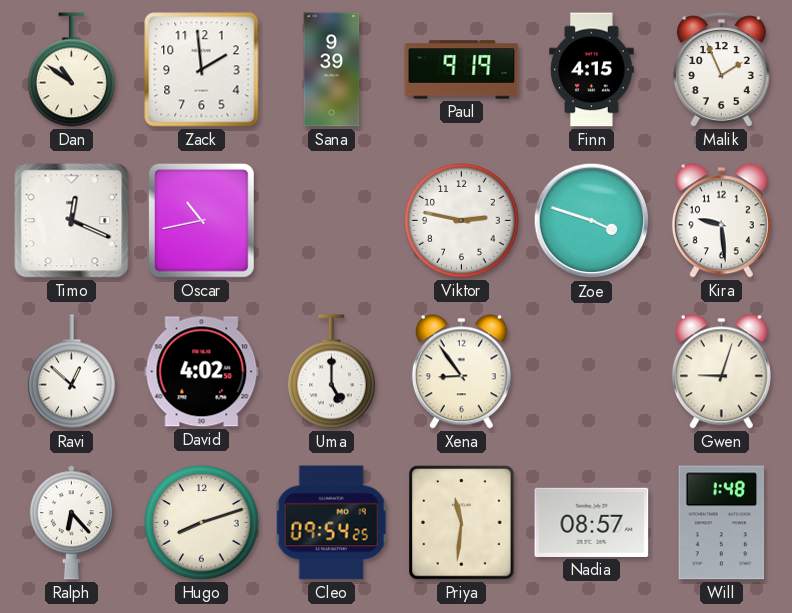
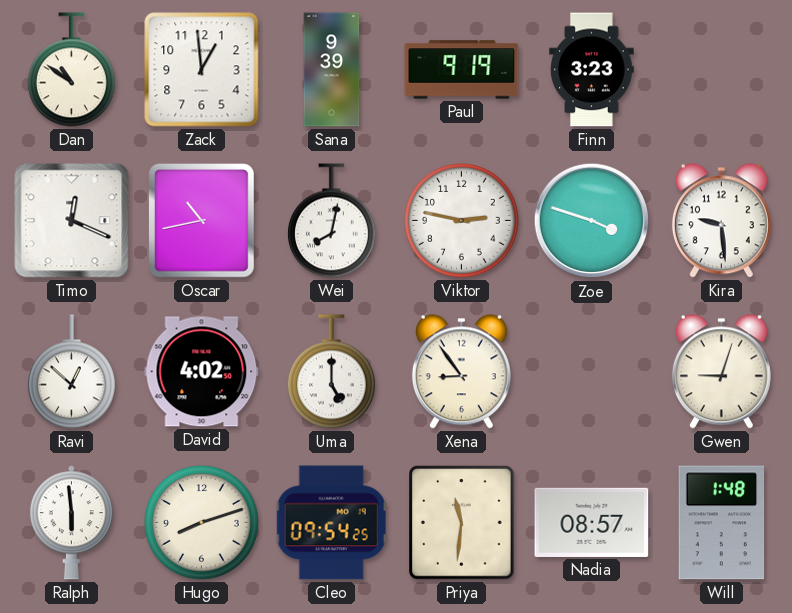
Zack: 1:59 -> 12:59
Finn: 4:15 -> 3:23
Malik: 1:56 -> none
Wei: none -> 8:02
Ralph: 6:23 -> 5:59
